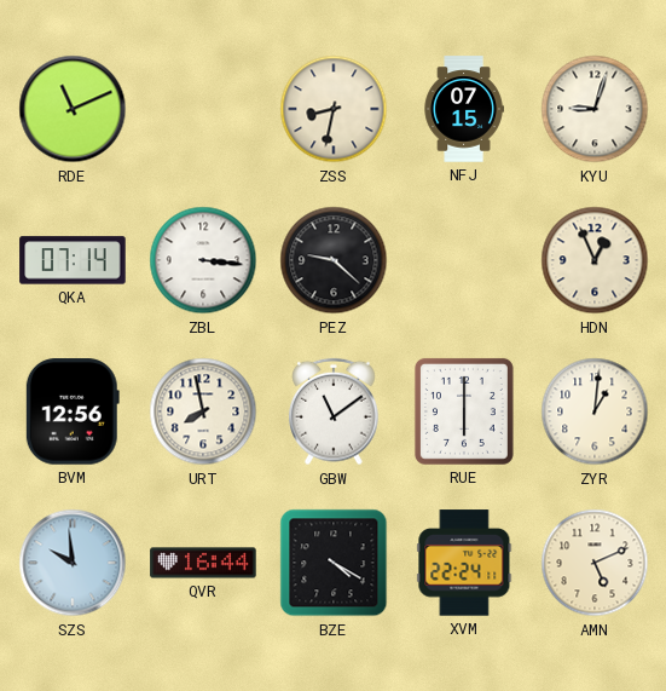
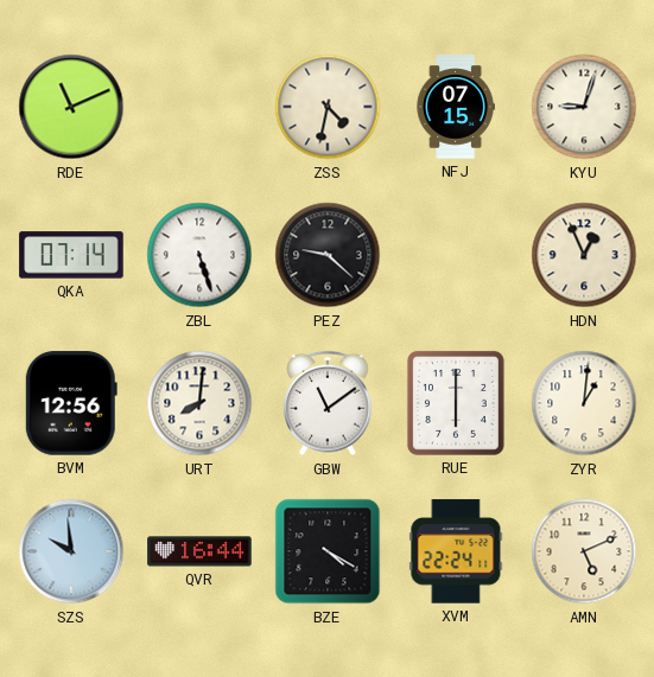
ZSS: 8:32 -> 4:32
ZBL: 3:16 -> 5:27
URT: 7:58 -> 8:01
